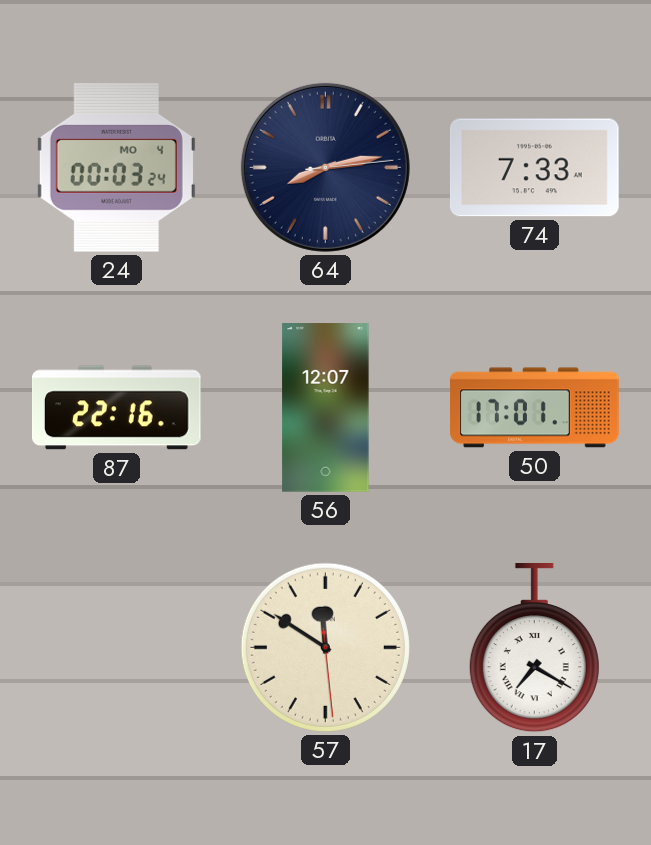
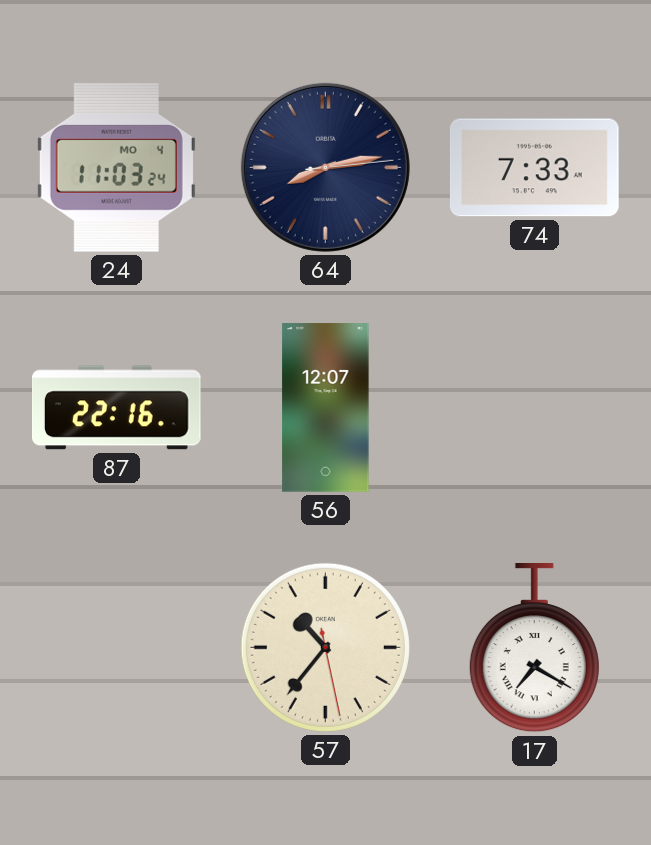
24: 00:03 -> 11:03
50: 17:01 -> none
57: 11:50 -> 10:36
